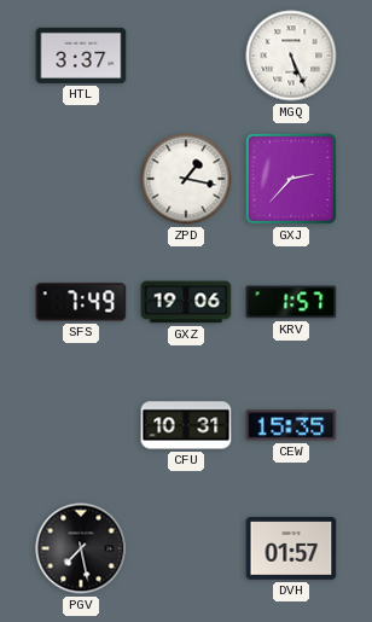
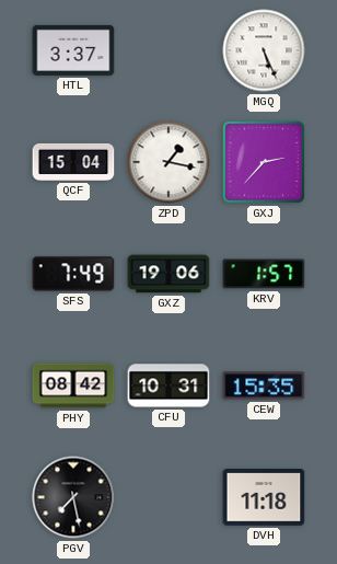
QCF: none -> 15:04
PHY: none -> 08:42
DVH: 01:57 -> 11:18
